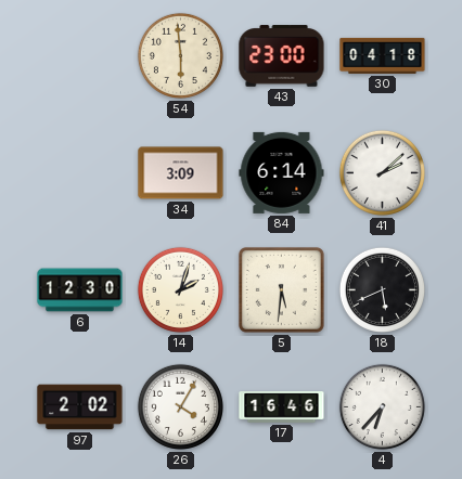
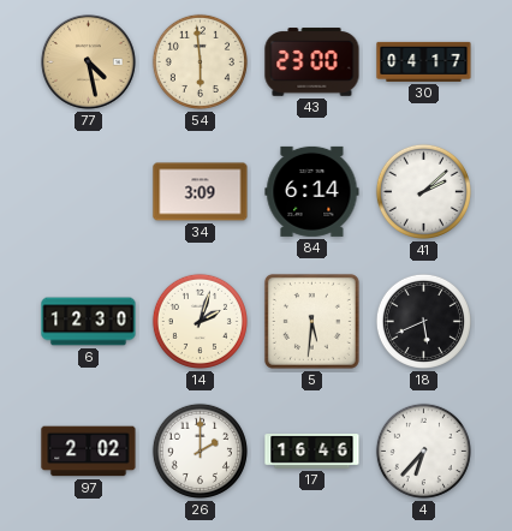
77: none -> 4:28
30: 04:18 -> 04:17
26: 4:05 -> 2:00
